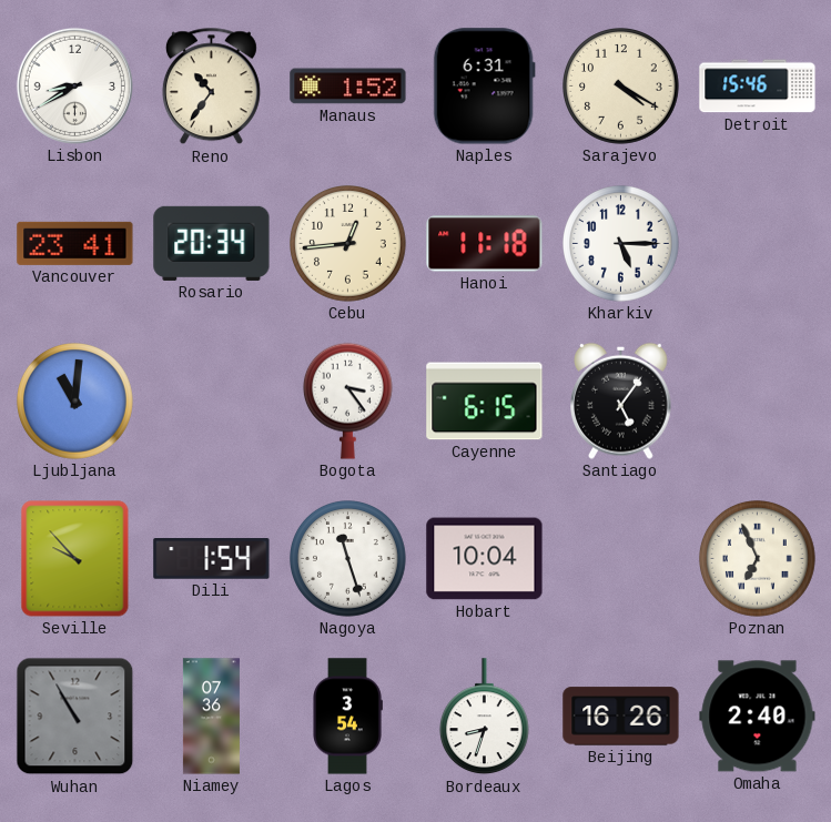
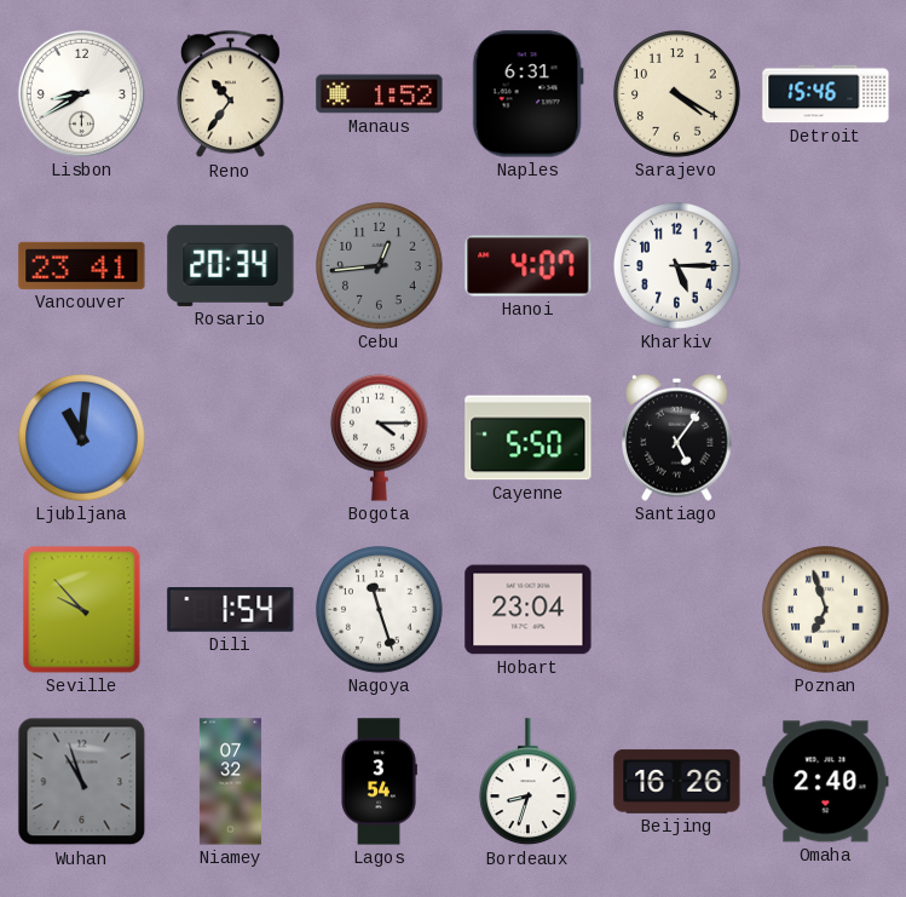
Cebu dial: cream -> grey
Hanoi: 11:18 -> 4:07
Bogota: 3:24 -> 4:15
Cayenne: 6:15 -> 5:50
Hobart: 10:04 -> 23:04
Poznan: 6:56 -> 6:57
Wuhan: 10:55 -> 10:57
Niamey: 07:36 -> 07:32
